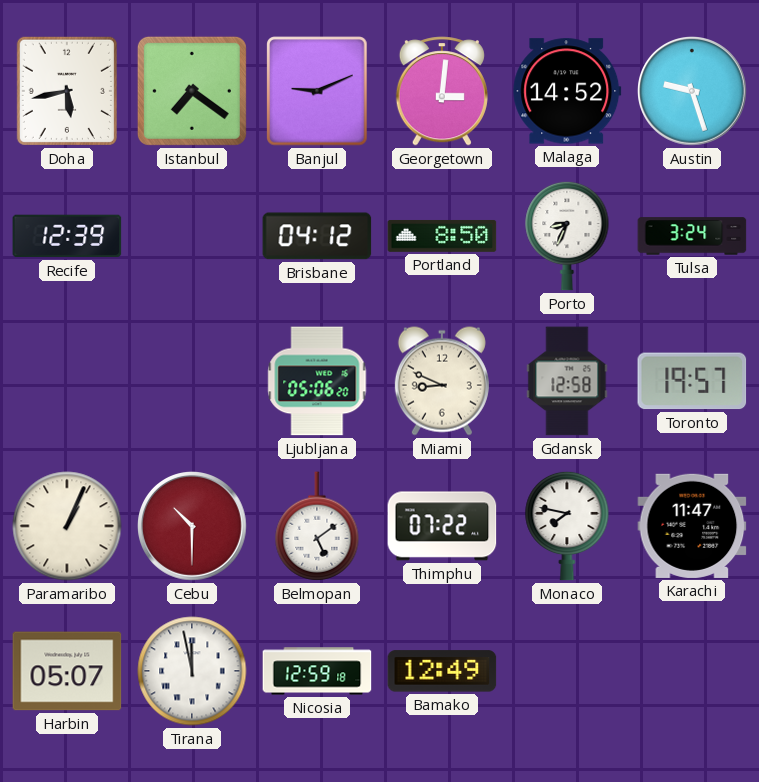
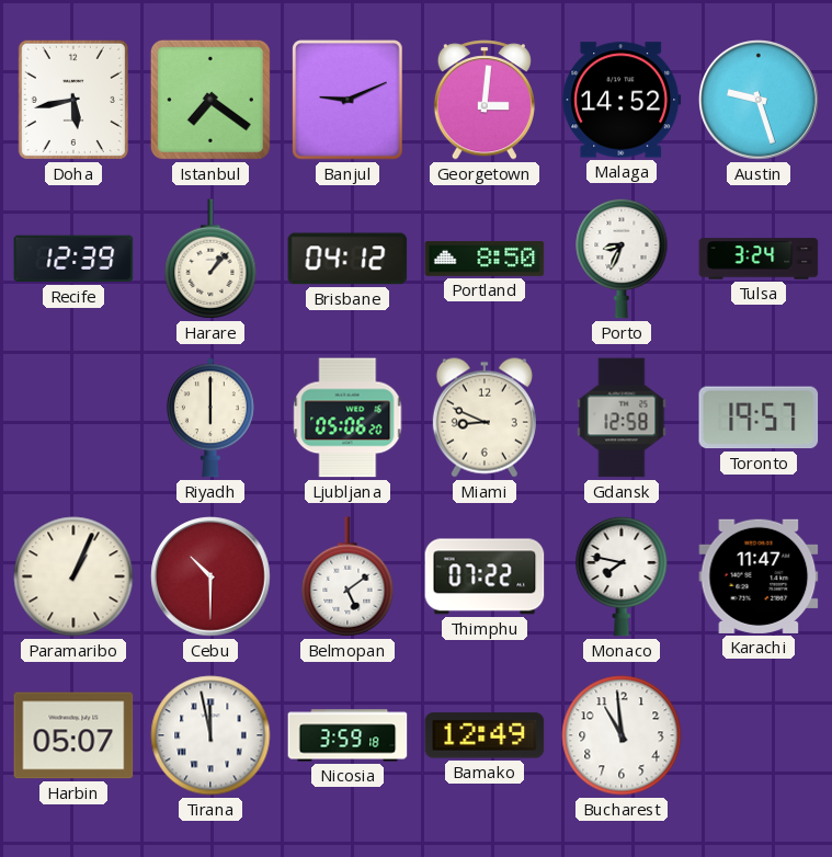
Harare: none -> 1:07
Riyadh: none -> 6:00
Nicosia: 12:59 -> 3:59
Bucharest: none -> 10:59
